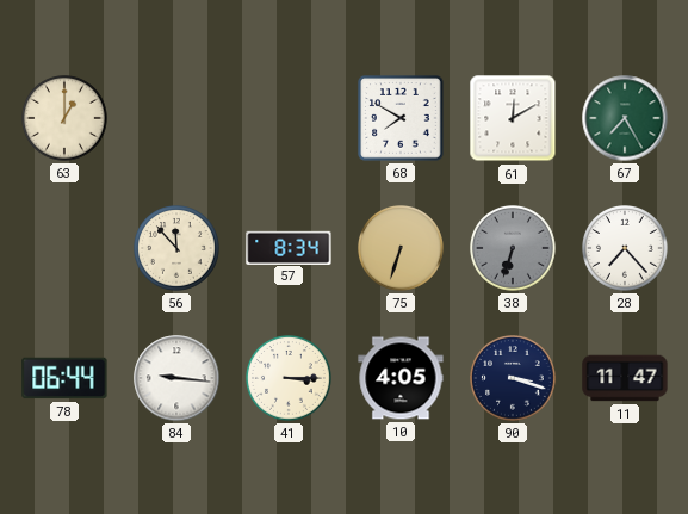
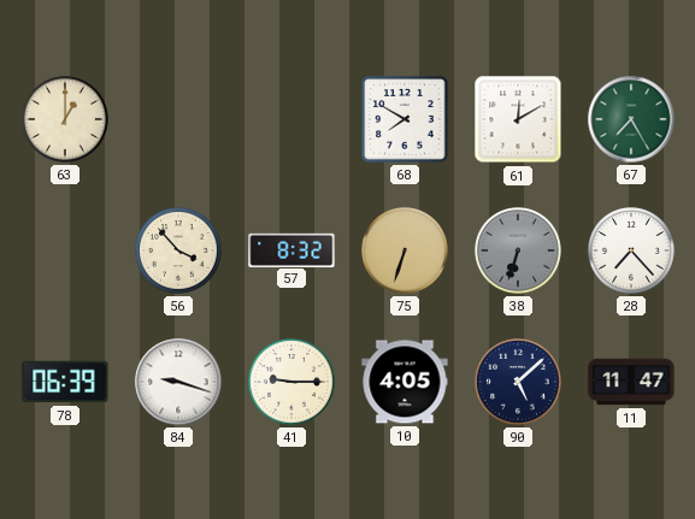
56: 11:53 -> 3:53
57: 8:34 -> 8:32
78: 06:44 -> 06:39
84: 9:16 -> 9:18
41: 3:15 -> 9:15
90: 3:18 -> 5:08
